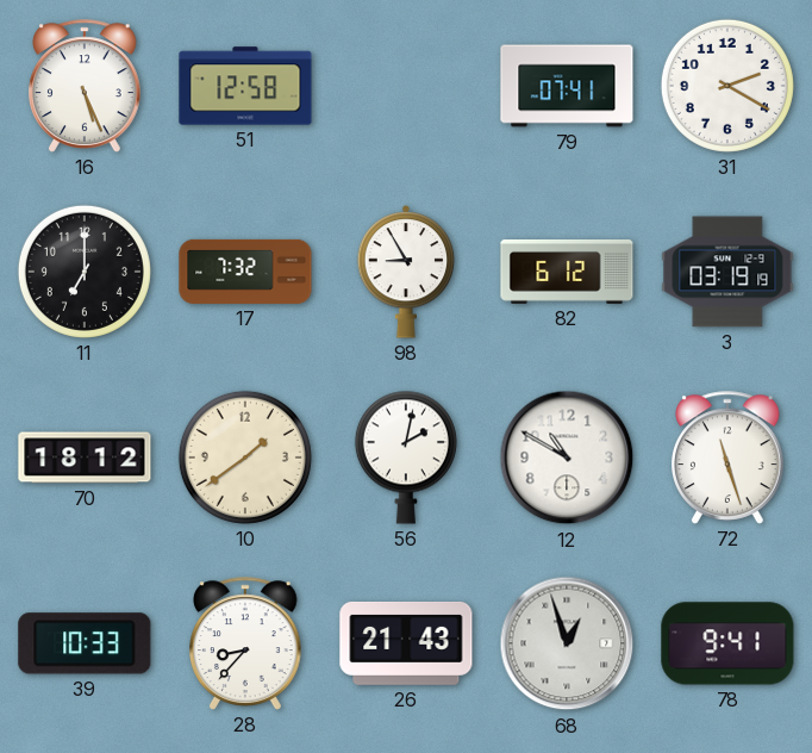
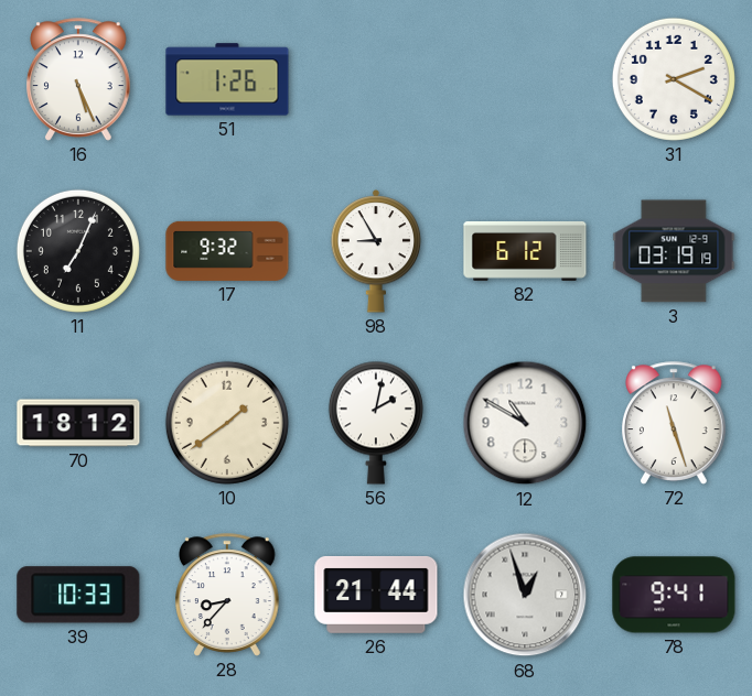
51: 12:58 -> 1:26
79: 07:41 -> none
11: 7:00 -> 7:04
17: 7:32 -> 9:32
26: 21:43 -> 21:44
